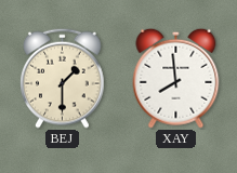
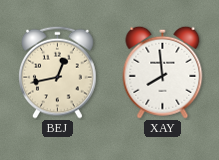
BEJ: 1:30 -> 12:43
